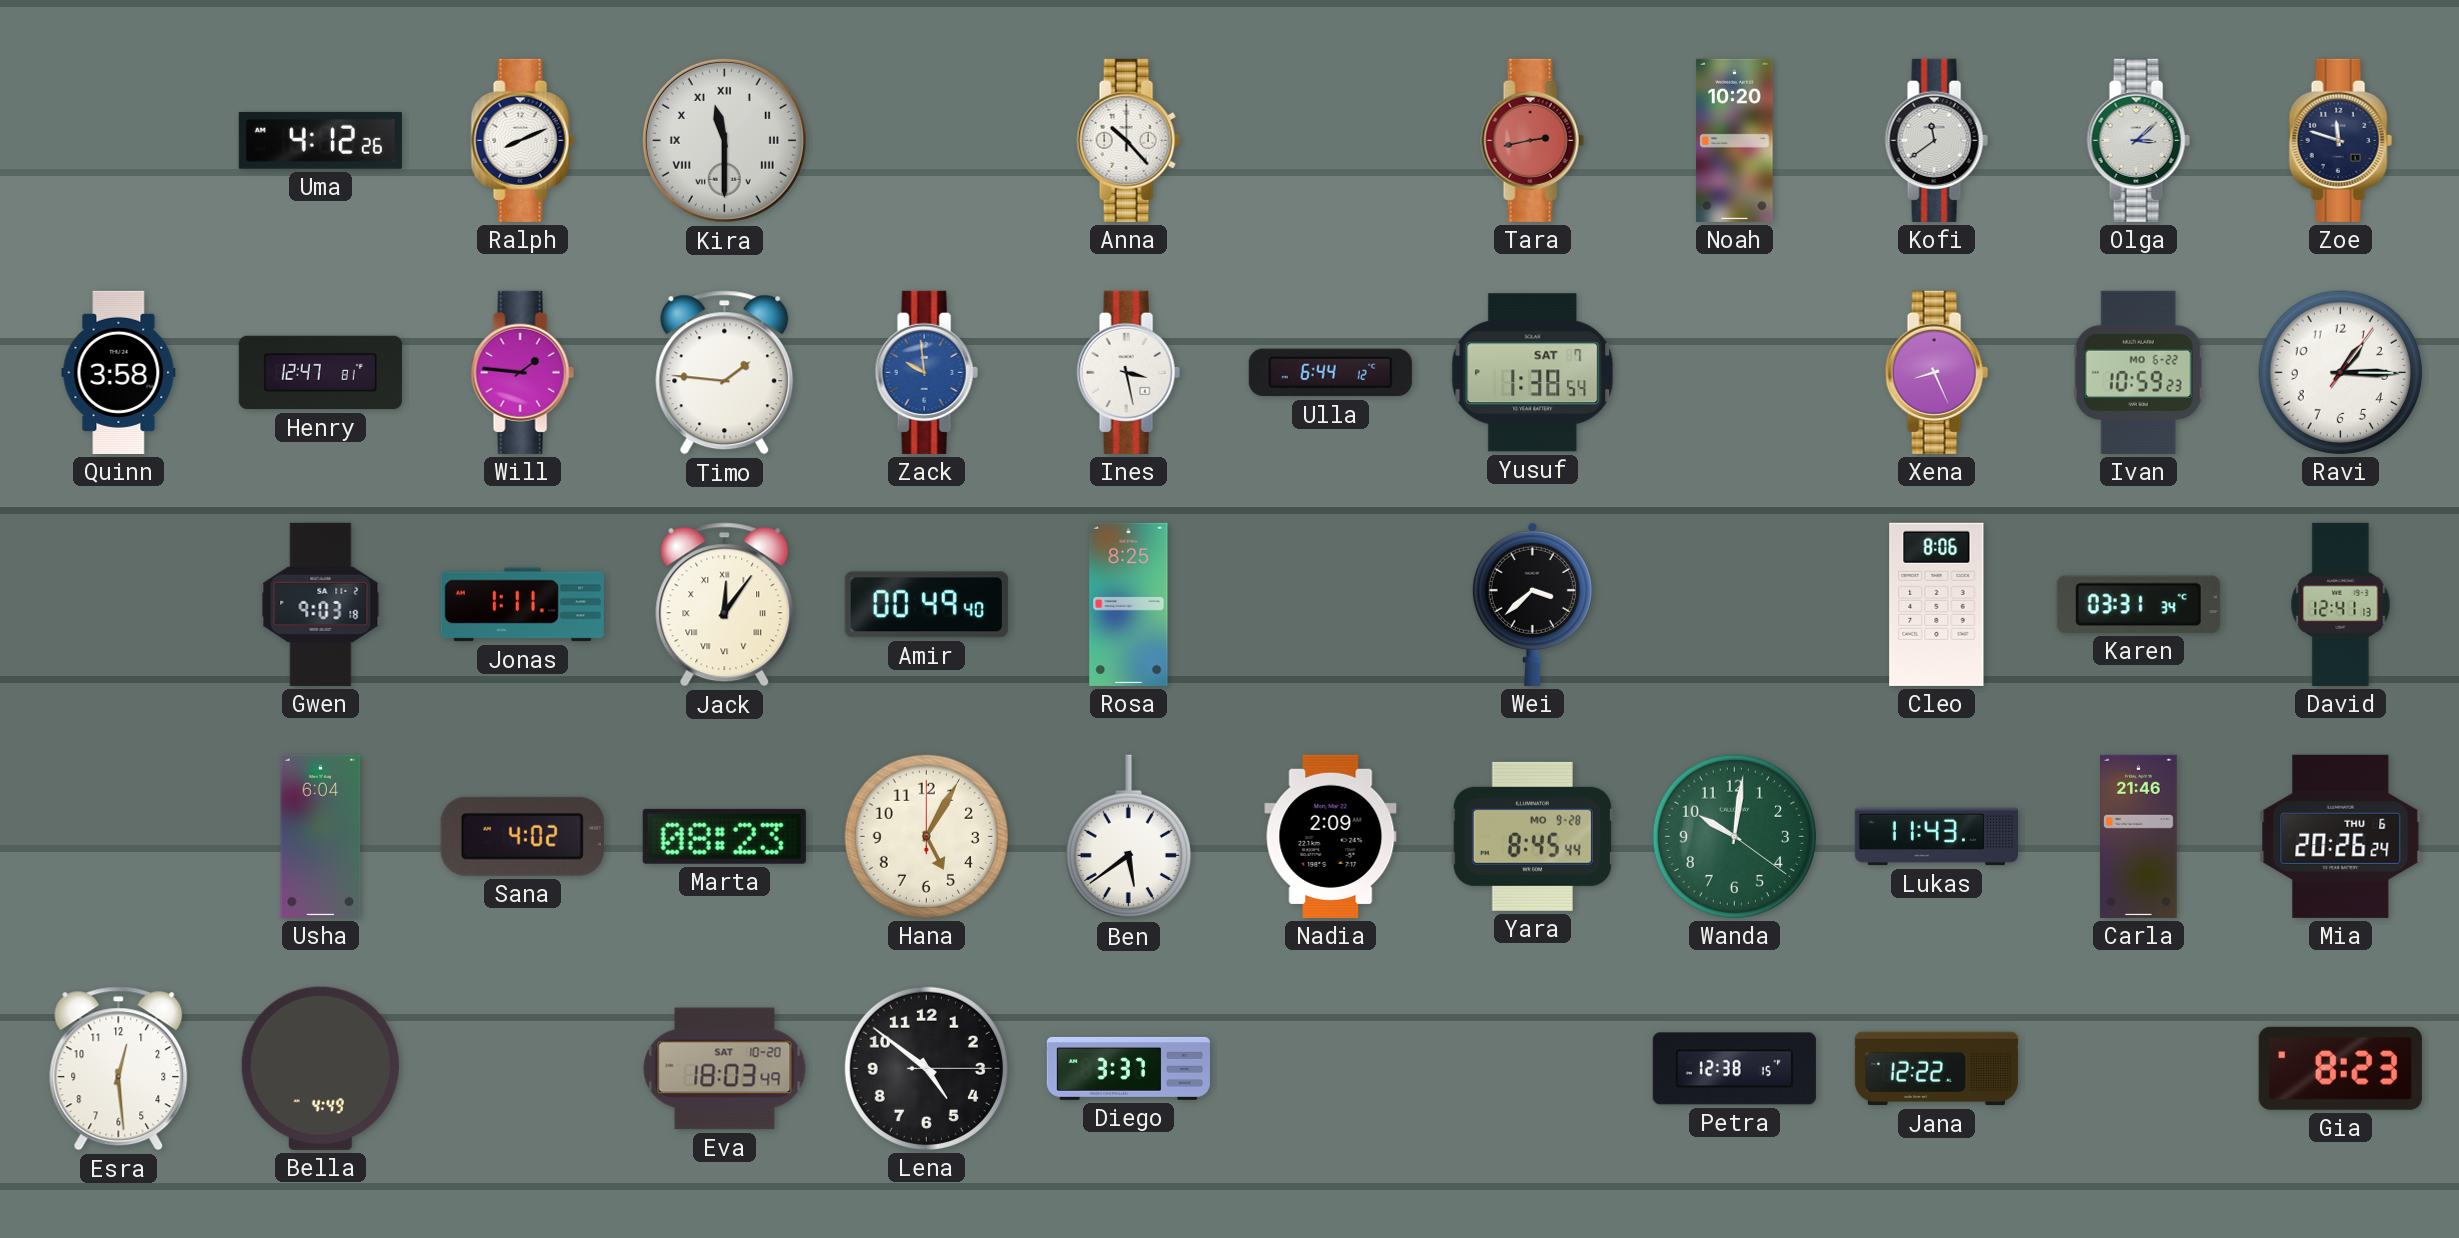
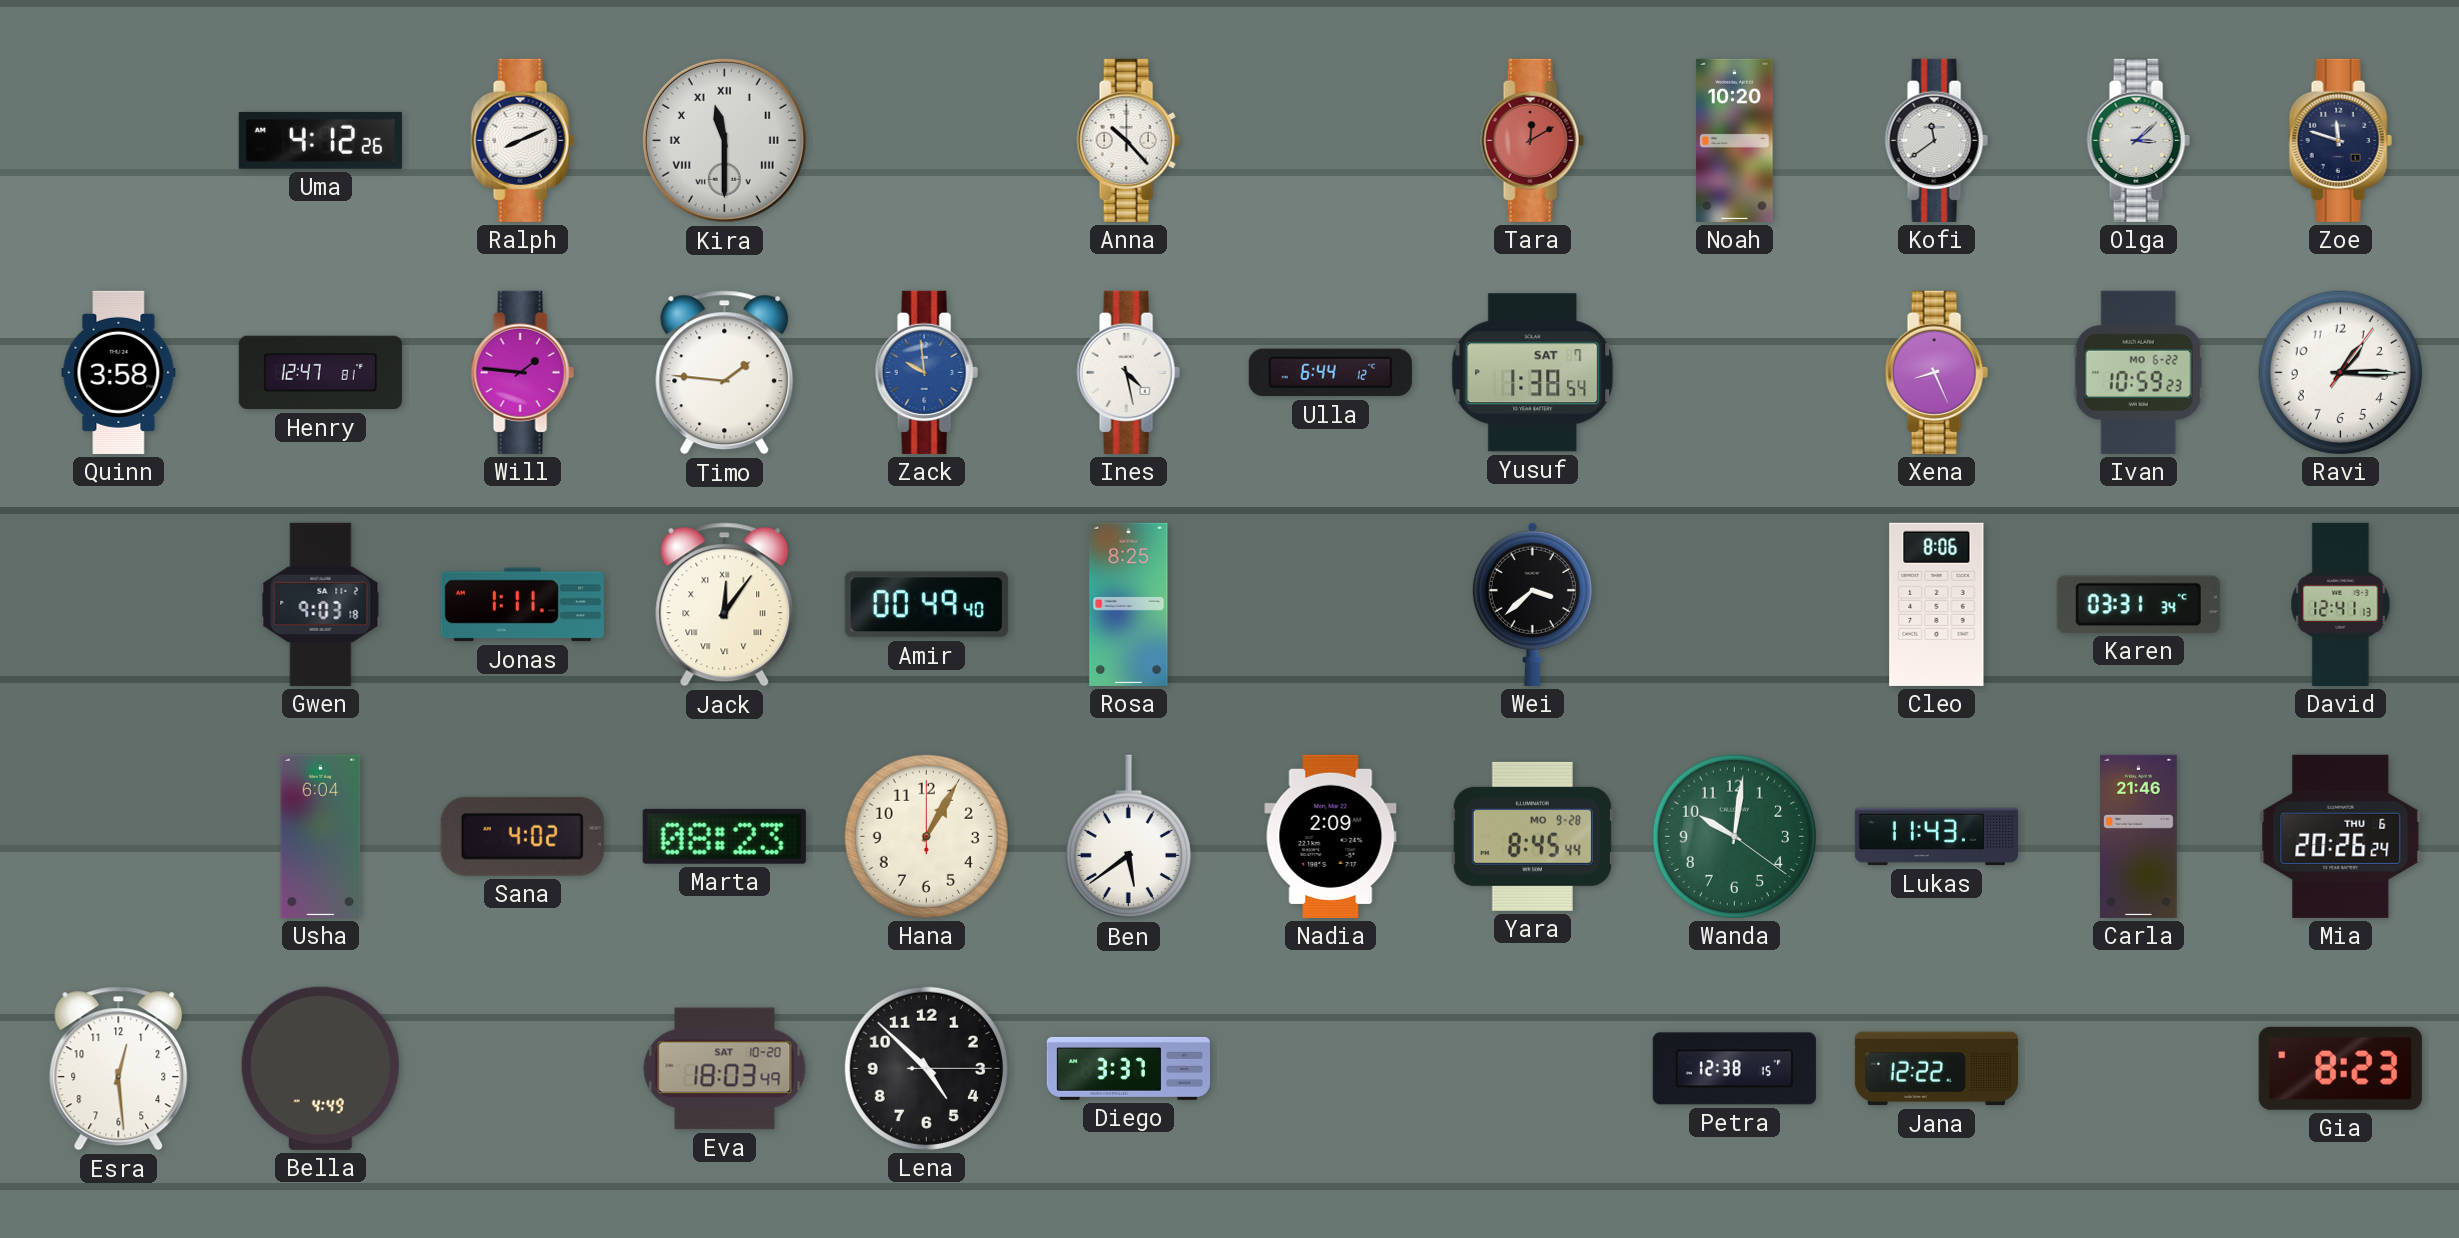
Tara: 2:43 -> 12:10
Ines: 3:28 -> 4:28
Hana: 5:05 -> 1:05
Lena: 4:51 -> 4:52
